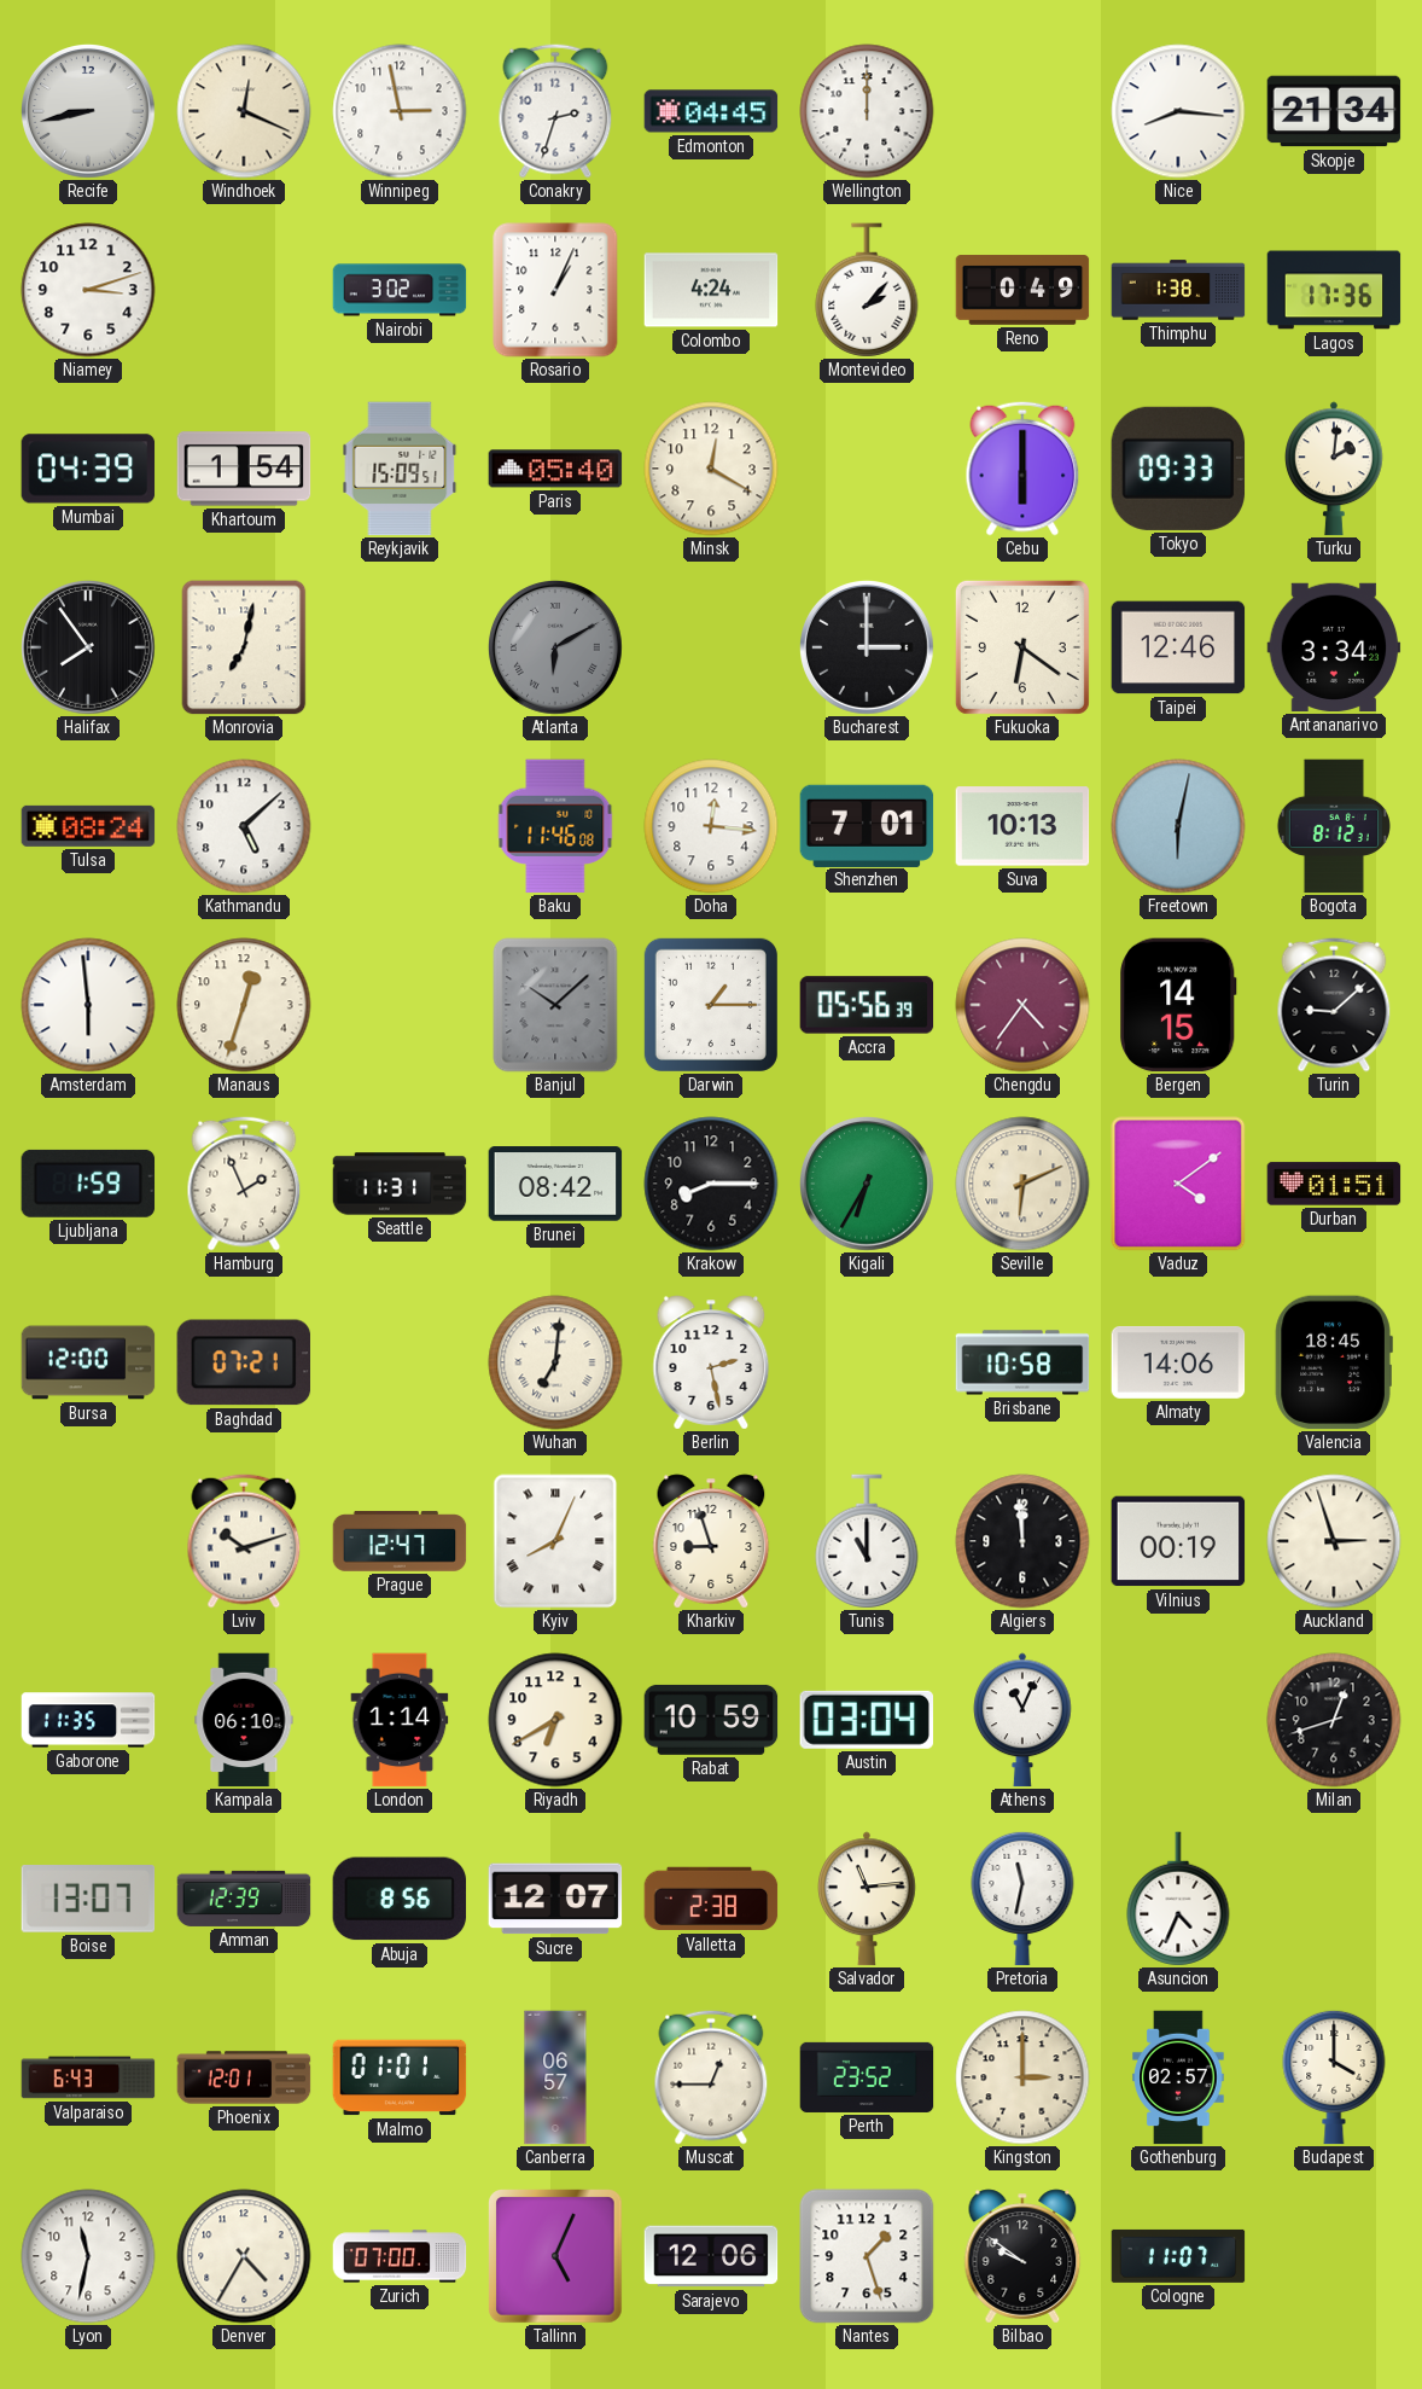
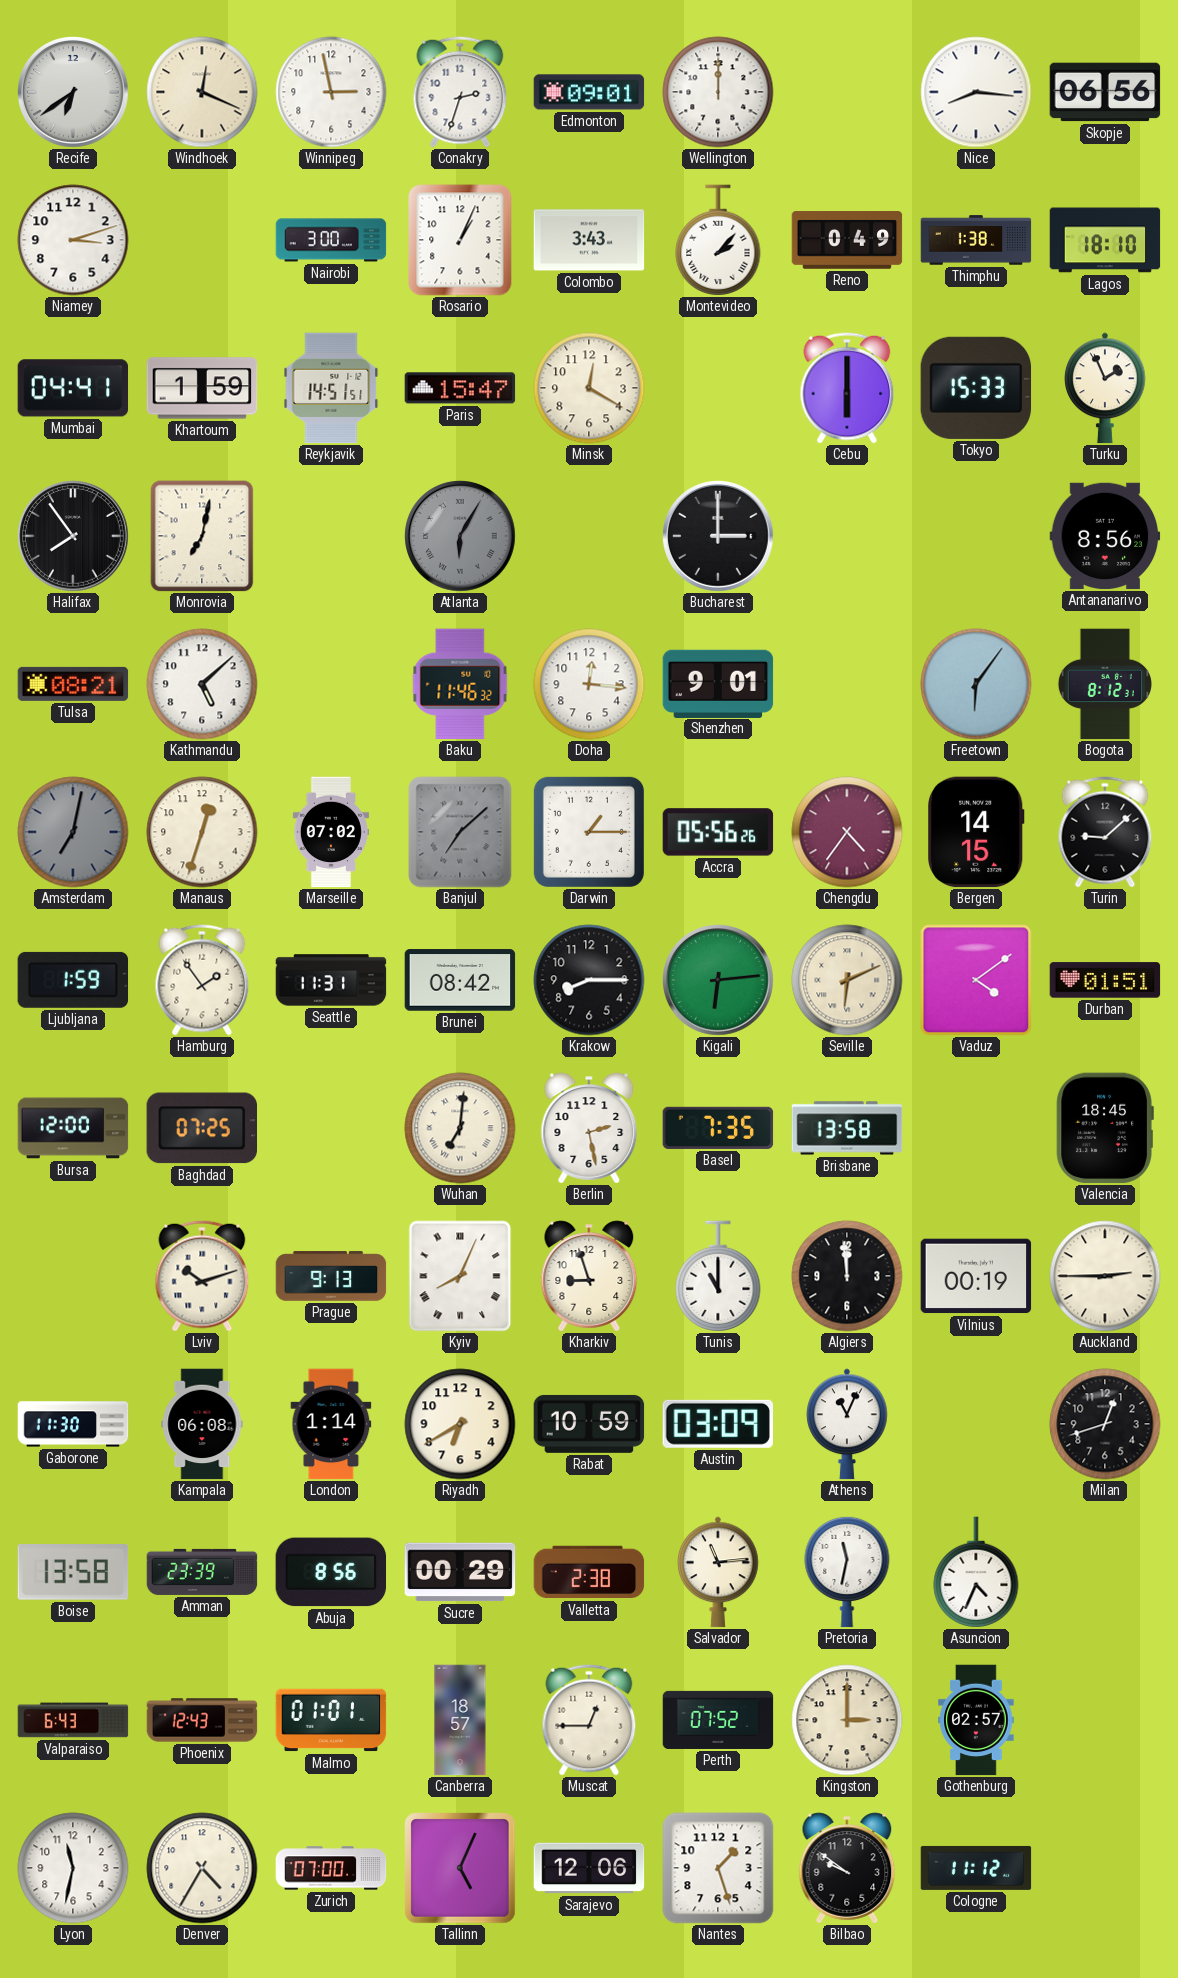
Recife: 8:43 -> 6:39
Edmonton: 04:45 -> 09:01
Skopje: 21:34 -> 06:56
Nairobi: 3:02 -> 3:00
Colombo: 4:24 -> 3:43
Lagos: 17:36 -> 18:10
Mumbai: 04:39 -> 04:41
Khartoum: 1:54 -> 1:59
Reykjavik: 15:09 -> 14:51
Paris: 05:40 -> 15:47
Tokyo: 09:33 -> 15:33
Turku: 2:01 -> 1:56
Atlanta: 6:10 -> 6:05
Fukuoka: 6:21 -> none
Taipei: 12:46 -> none
Antananarivo: 3:34 -> 8:56
Tulsa: 08:24 -> 08:21
Baku: 11:46:08 -> 11:46:32
Shenzhen: 7:01 -> 9:01
Suva: 10:13 -> none
Freetown: 6:02 -> 6:06
Amsterdam: 5:59 -> 7:02
Amsterdam dial: white -> grey
Marseille: none -> 07:02
Banjul: 10:08 -> 7:08
Accra: 05:56:39 -> 05:56:26
Hamburg: 1:56 -> 1:54
Kigali: 6:35 -> 6:14
Baghdad: 07:21 -> 07:25
Basel: none -> 7:35
Brisbane: 10:58 -> 13:58
Almaty: 14:06 -> none
Prague: 12:47 -> 9:13
Auckland: 2:57 -> 2:45
Gaborone: 11:35 -> 11:30
Kampala: 06:10 -> 06:08
Austin: 03:04 -> 03:09
Boise: 13:07 -> 13:58
Amman: 12:39 -> 23:39
Sucre: 12:07 -> 00:29
Phoenix: 12:01 -> 12:43
Canberra: 06:57 -> 18:57
Perth: 23:52 -> 07:52
Budapest: 4:00 -> none
Cologne: 11:07 -> 11:12
